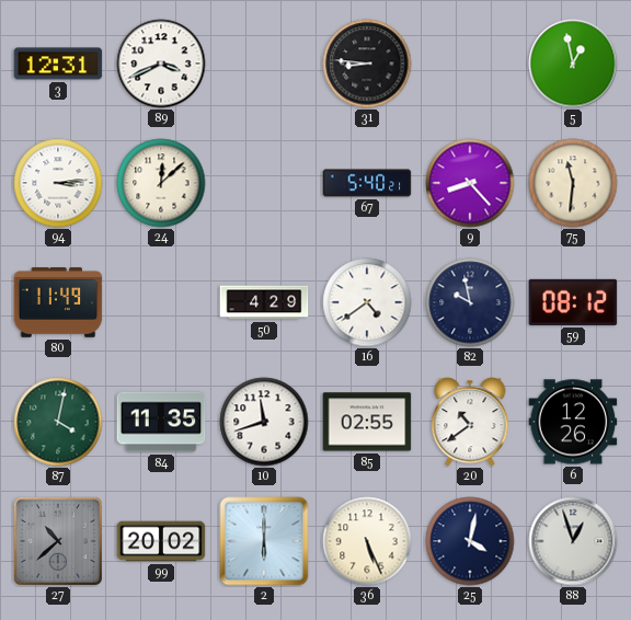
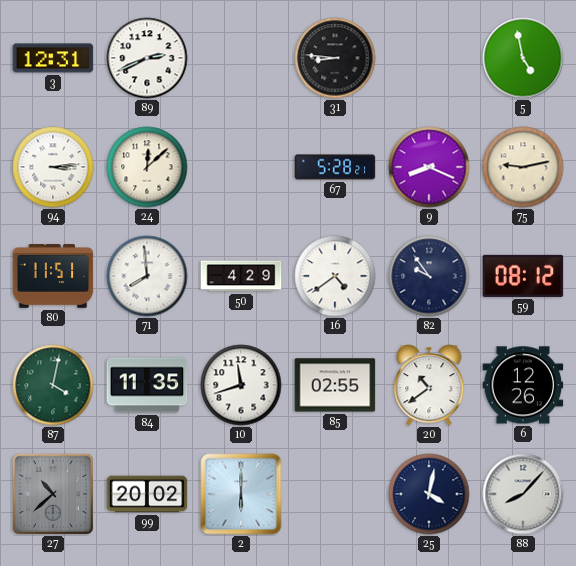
89: 3:41 -> 2:41
5: 12:58 -> 4:58
67: 5:40 -> 5:28
9: 8:23 -> 8:19
75: 11:31 -> 9:13
80: 11:49 -> 11:51
71: none -> 7:59
82: 9:58 -> 9:54
36: 5:26 -> none
88: 12:57 -> 8:07
